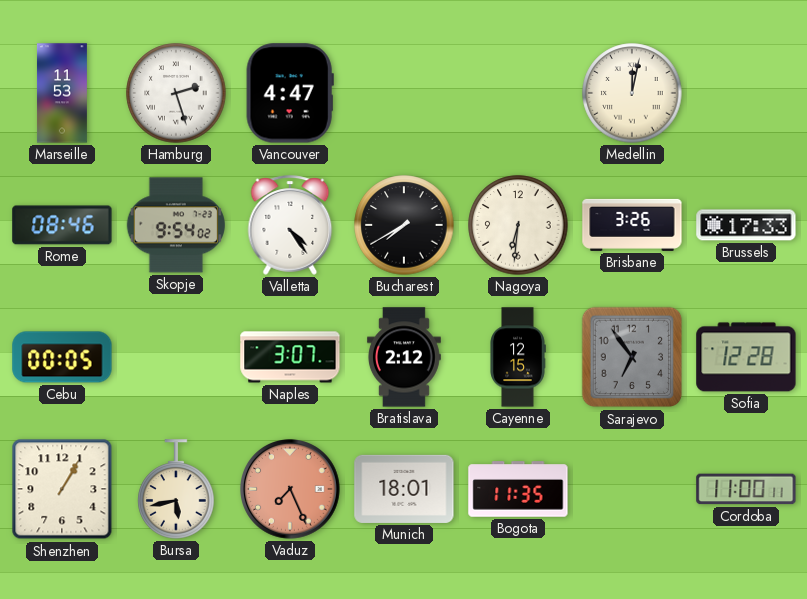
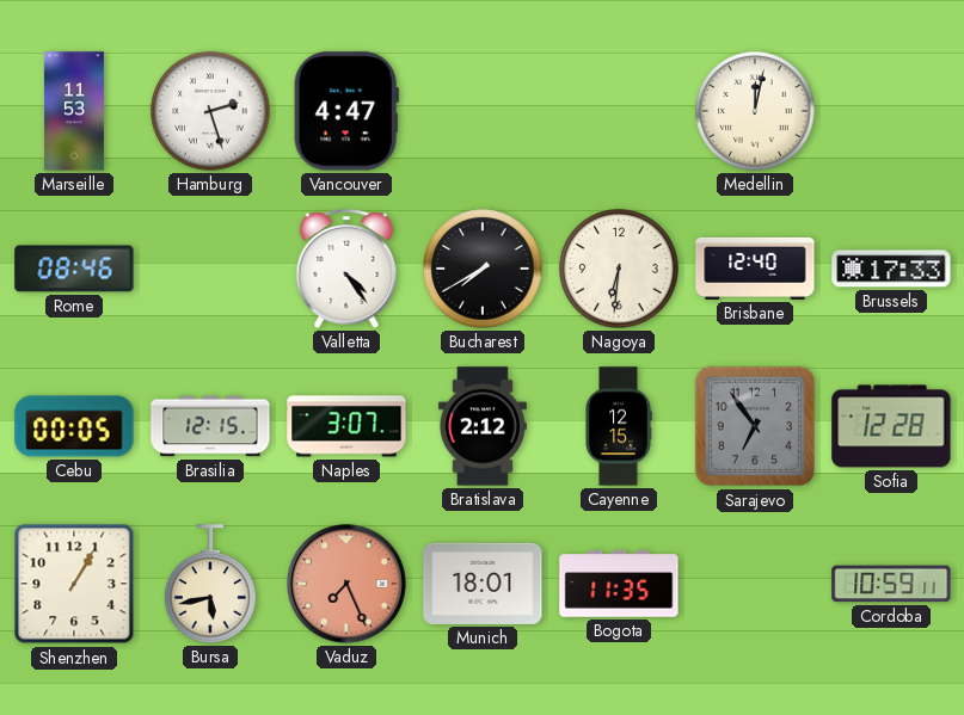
Skopje: 9:54 -> none
Brisbane: 3:26 -> 12:40
Brasilia: none -> 12:15
Cordoba: 11:00 -> 10:59
